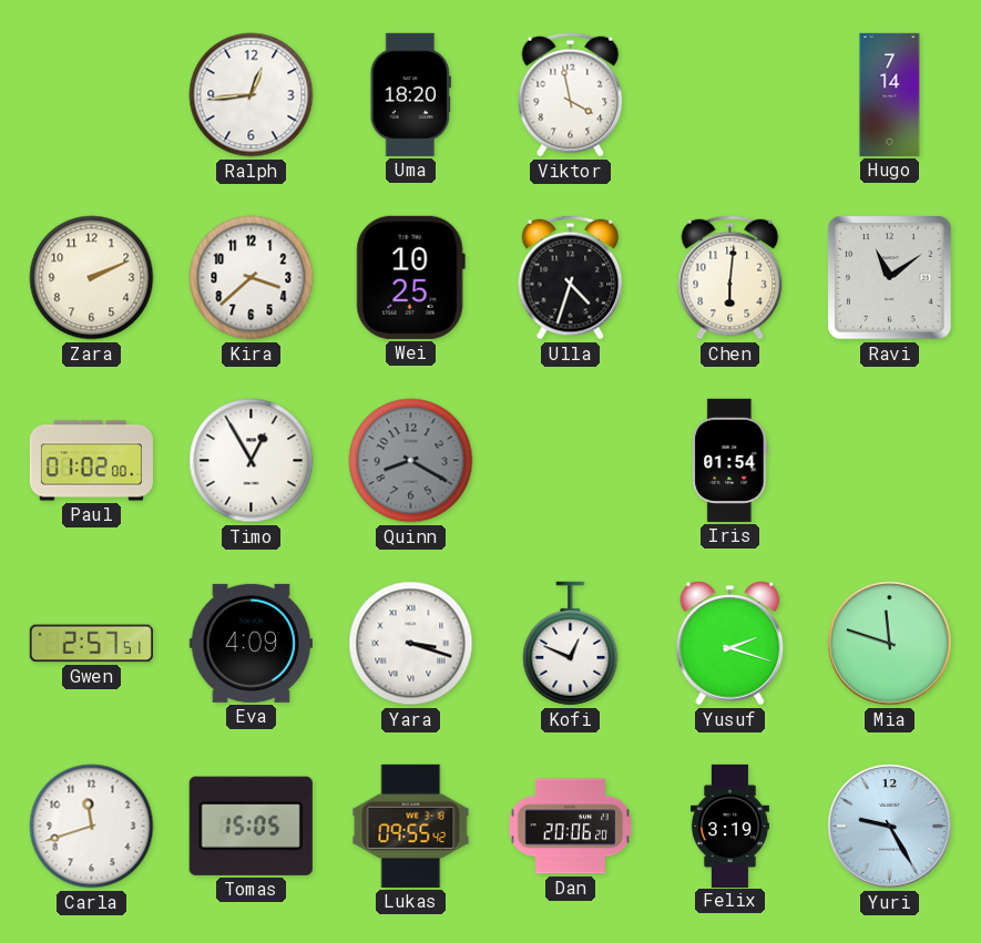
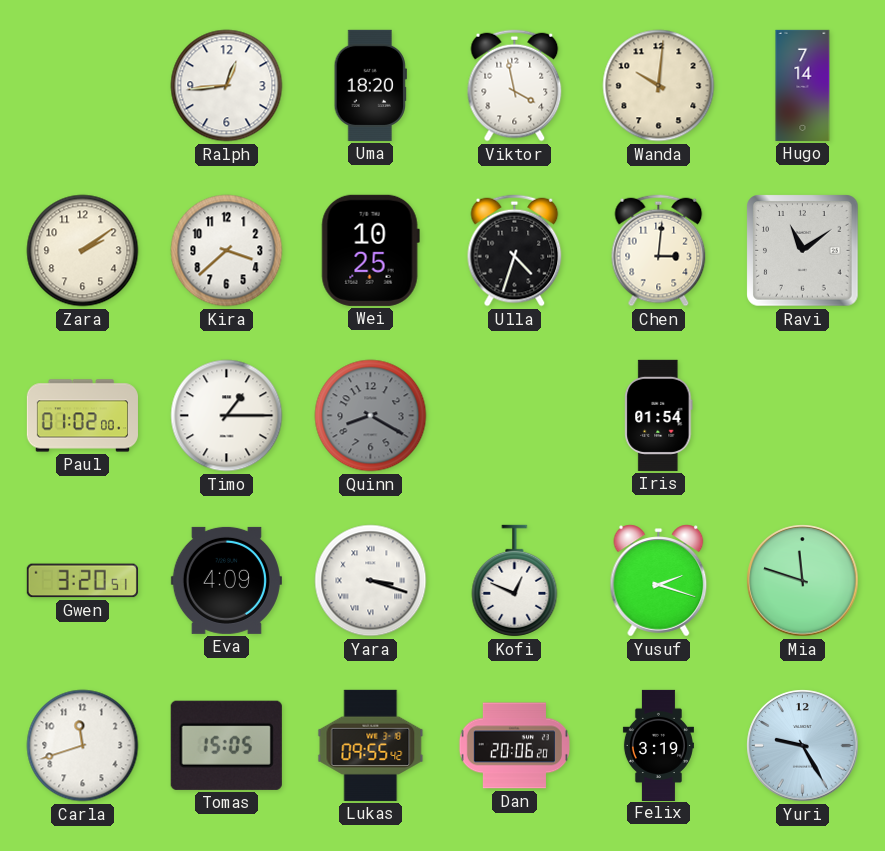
Wanda: none -> 10:01
Zara: 2:11 -> 2:09
Chen: 6:01 -> 3:01
Timo: 12:55 -> 1:15
Gwen: 2:57 -> 3:20
